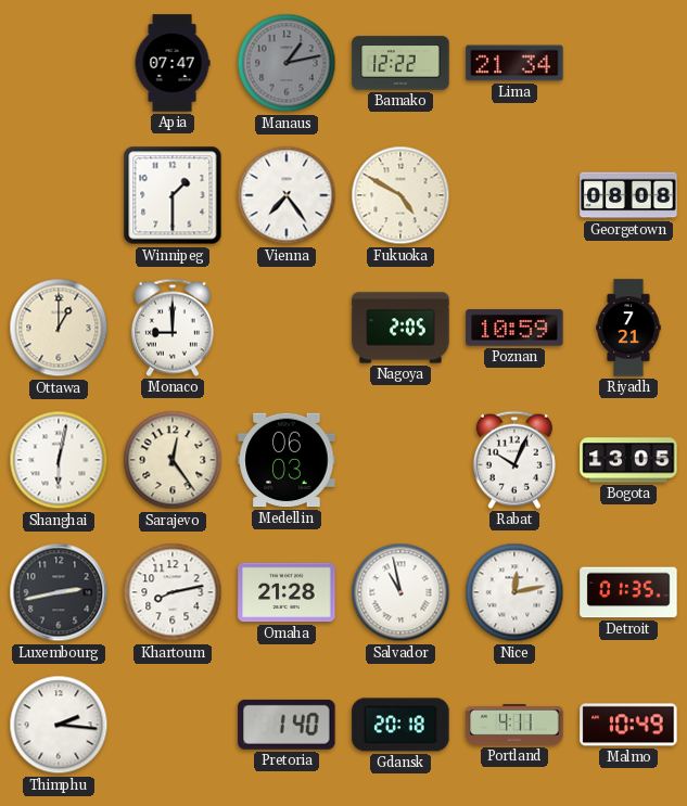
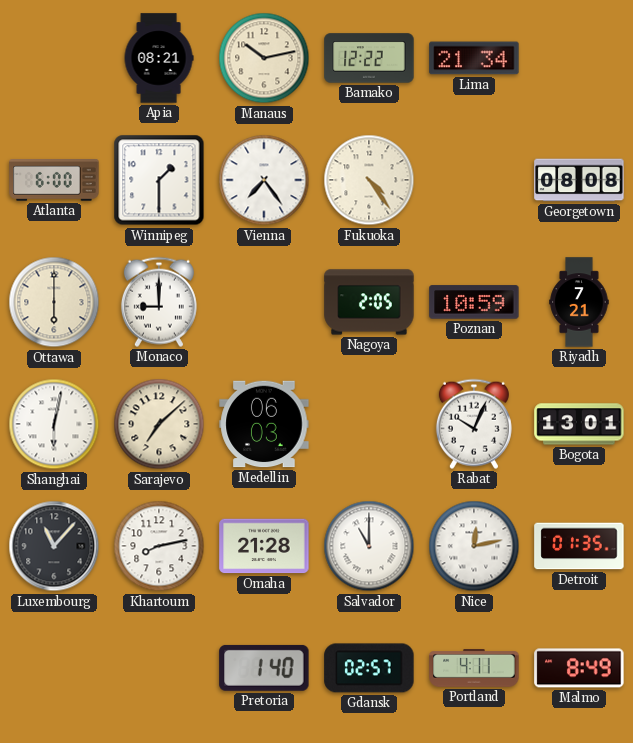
Apia: 07:47 -> 08:21
Manaus: 1:13 -> 10:13
Manaus dial: grey -> cream
Atlanta: none -> 6:00
Fukuoka: 4:50 -> 4:24
Ottawa: 1:00 -> 6:00
Sarajevo: 12:24 -> 7:08
Bogota: 13:05 -> 13:01
Luxembourg: 2:43 -> 11:07
Salvador: 10:58 -> 11:00
Thimphu: 2:16 -> none
Gdansk: 20:18 -> 02:57
Malmo: 10:49 -> 8:49
